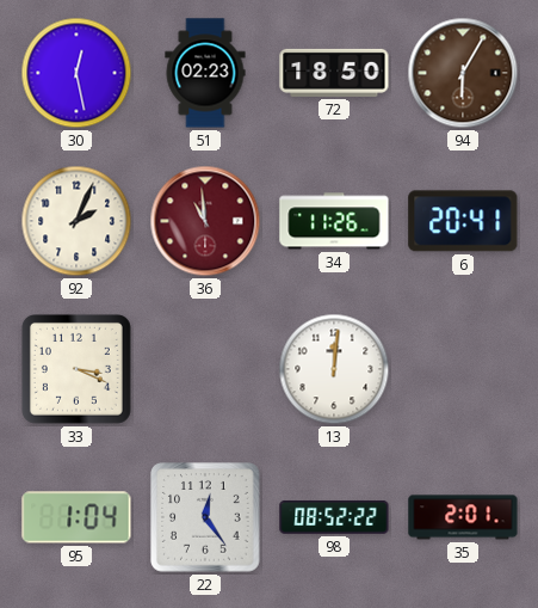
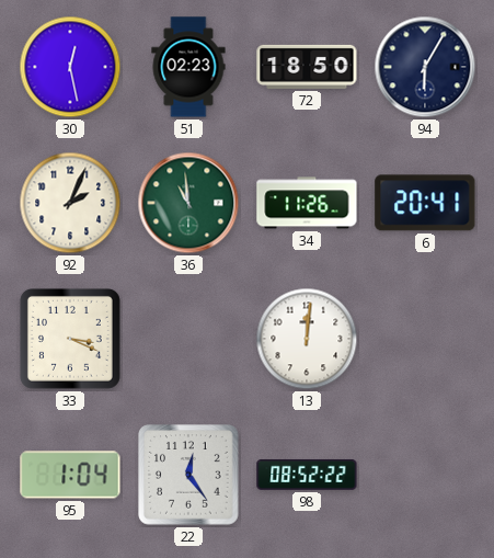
94 dial: brown -> navy
36 dial: burgundy -> green
35: 2:01 -> none
